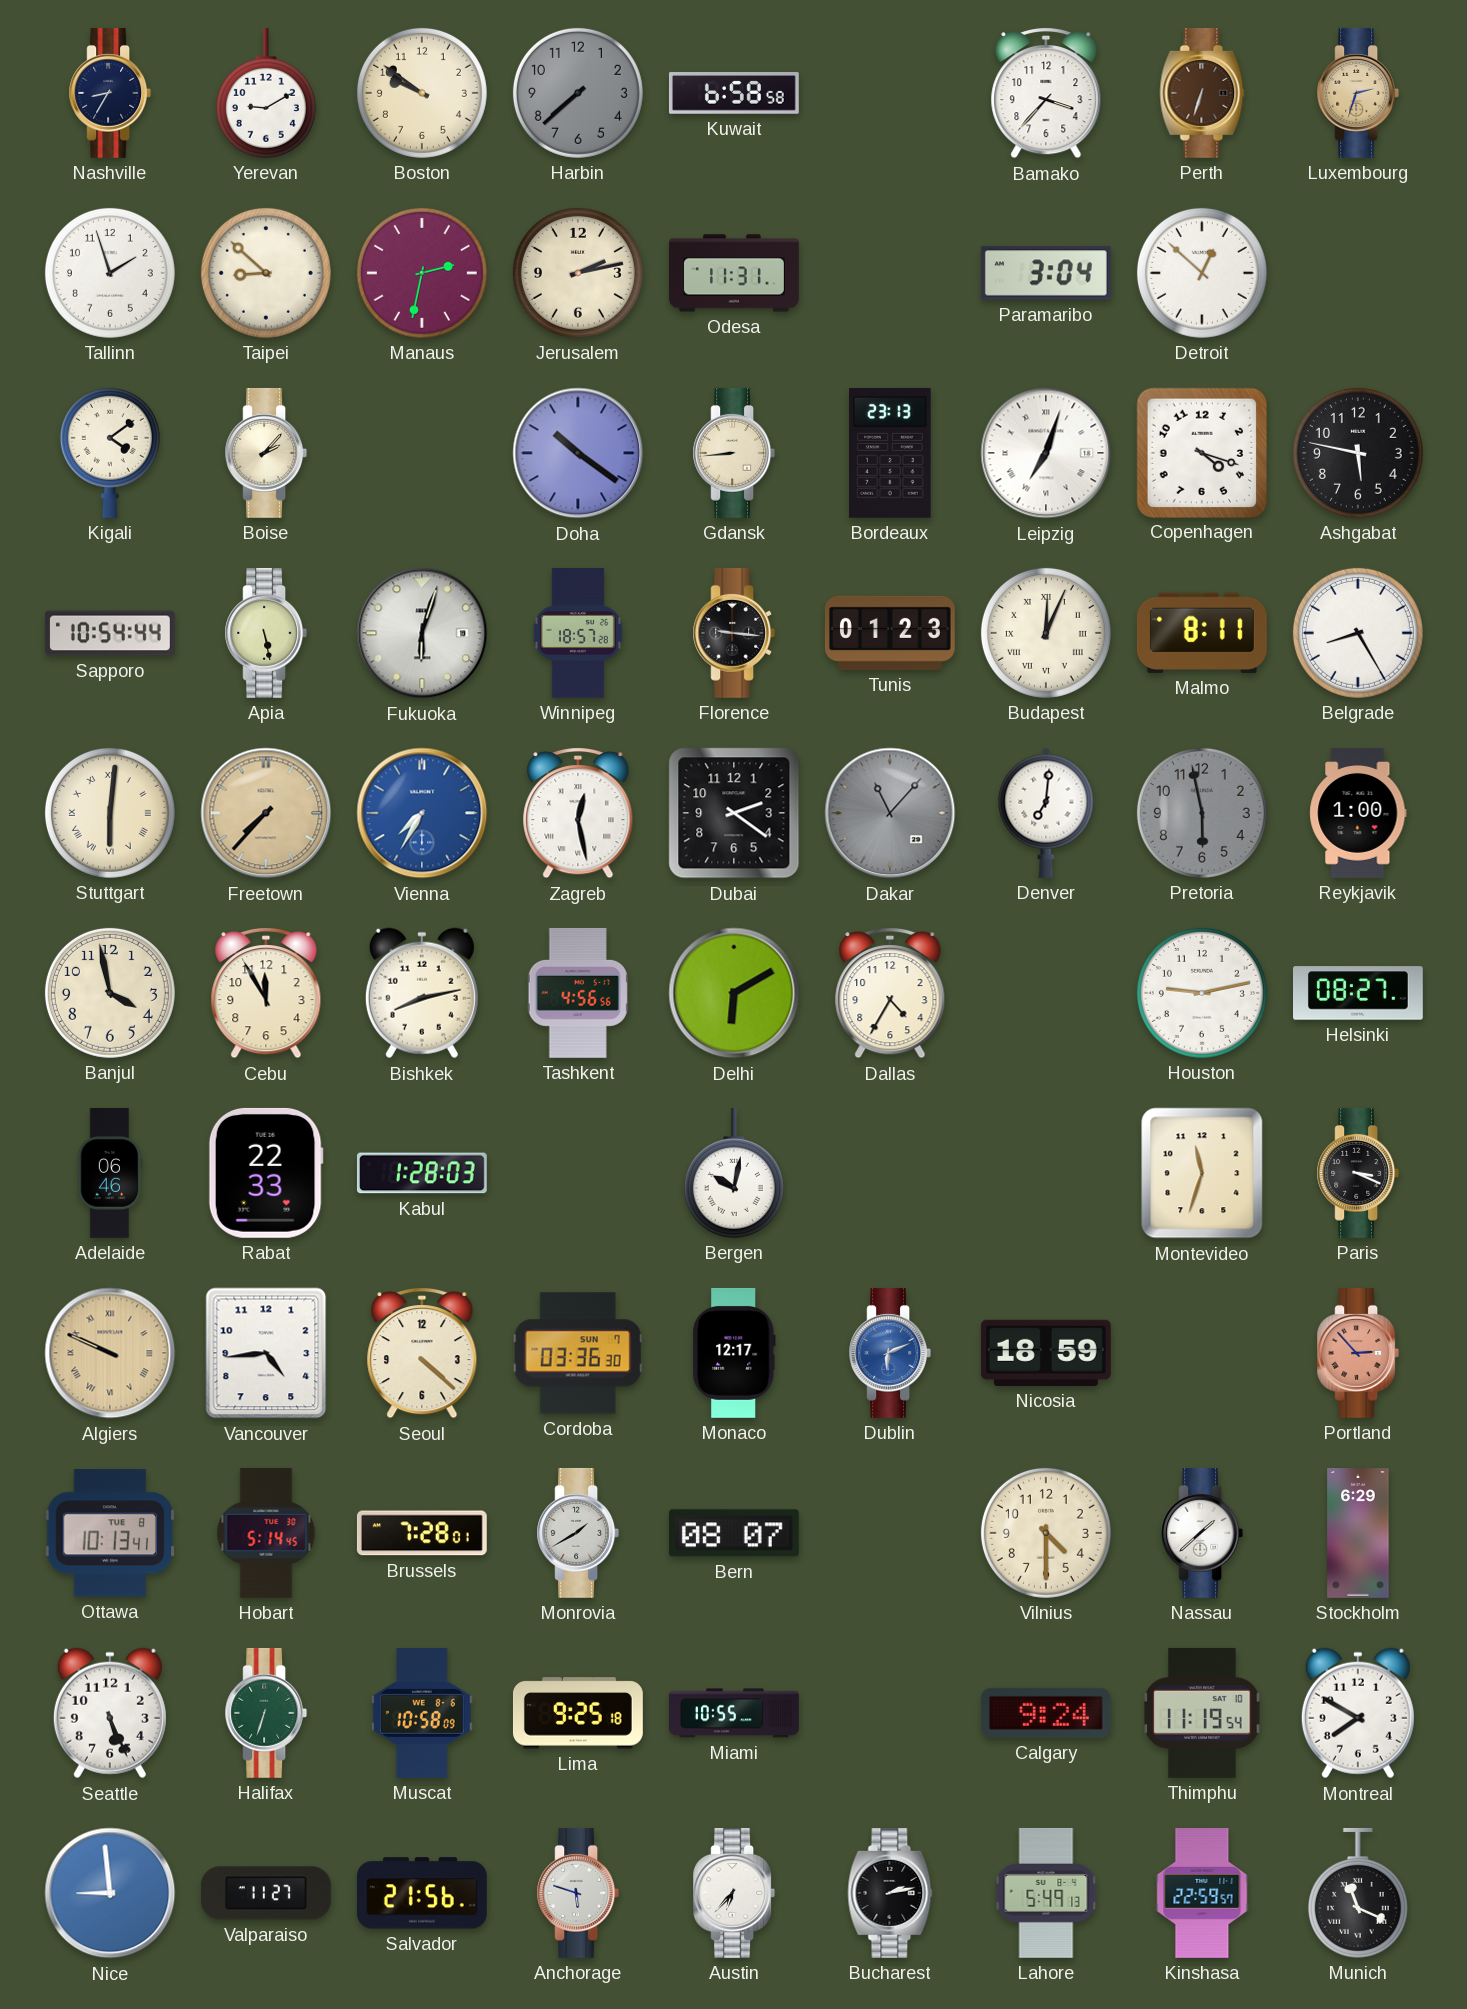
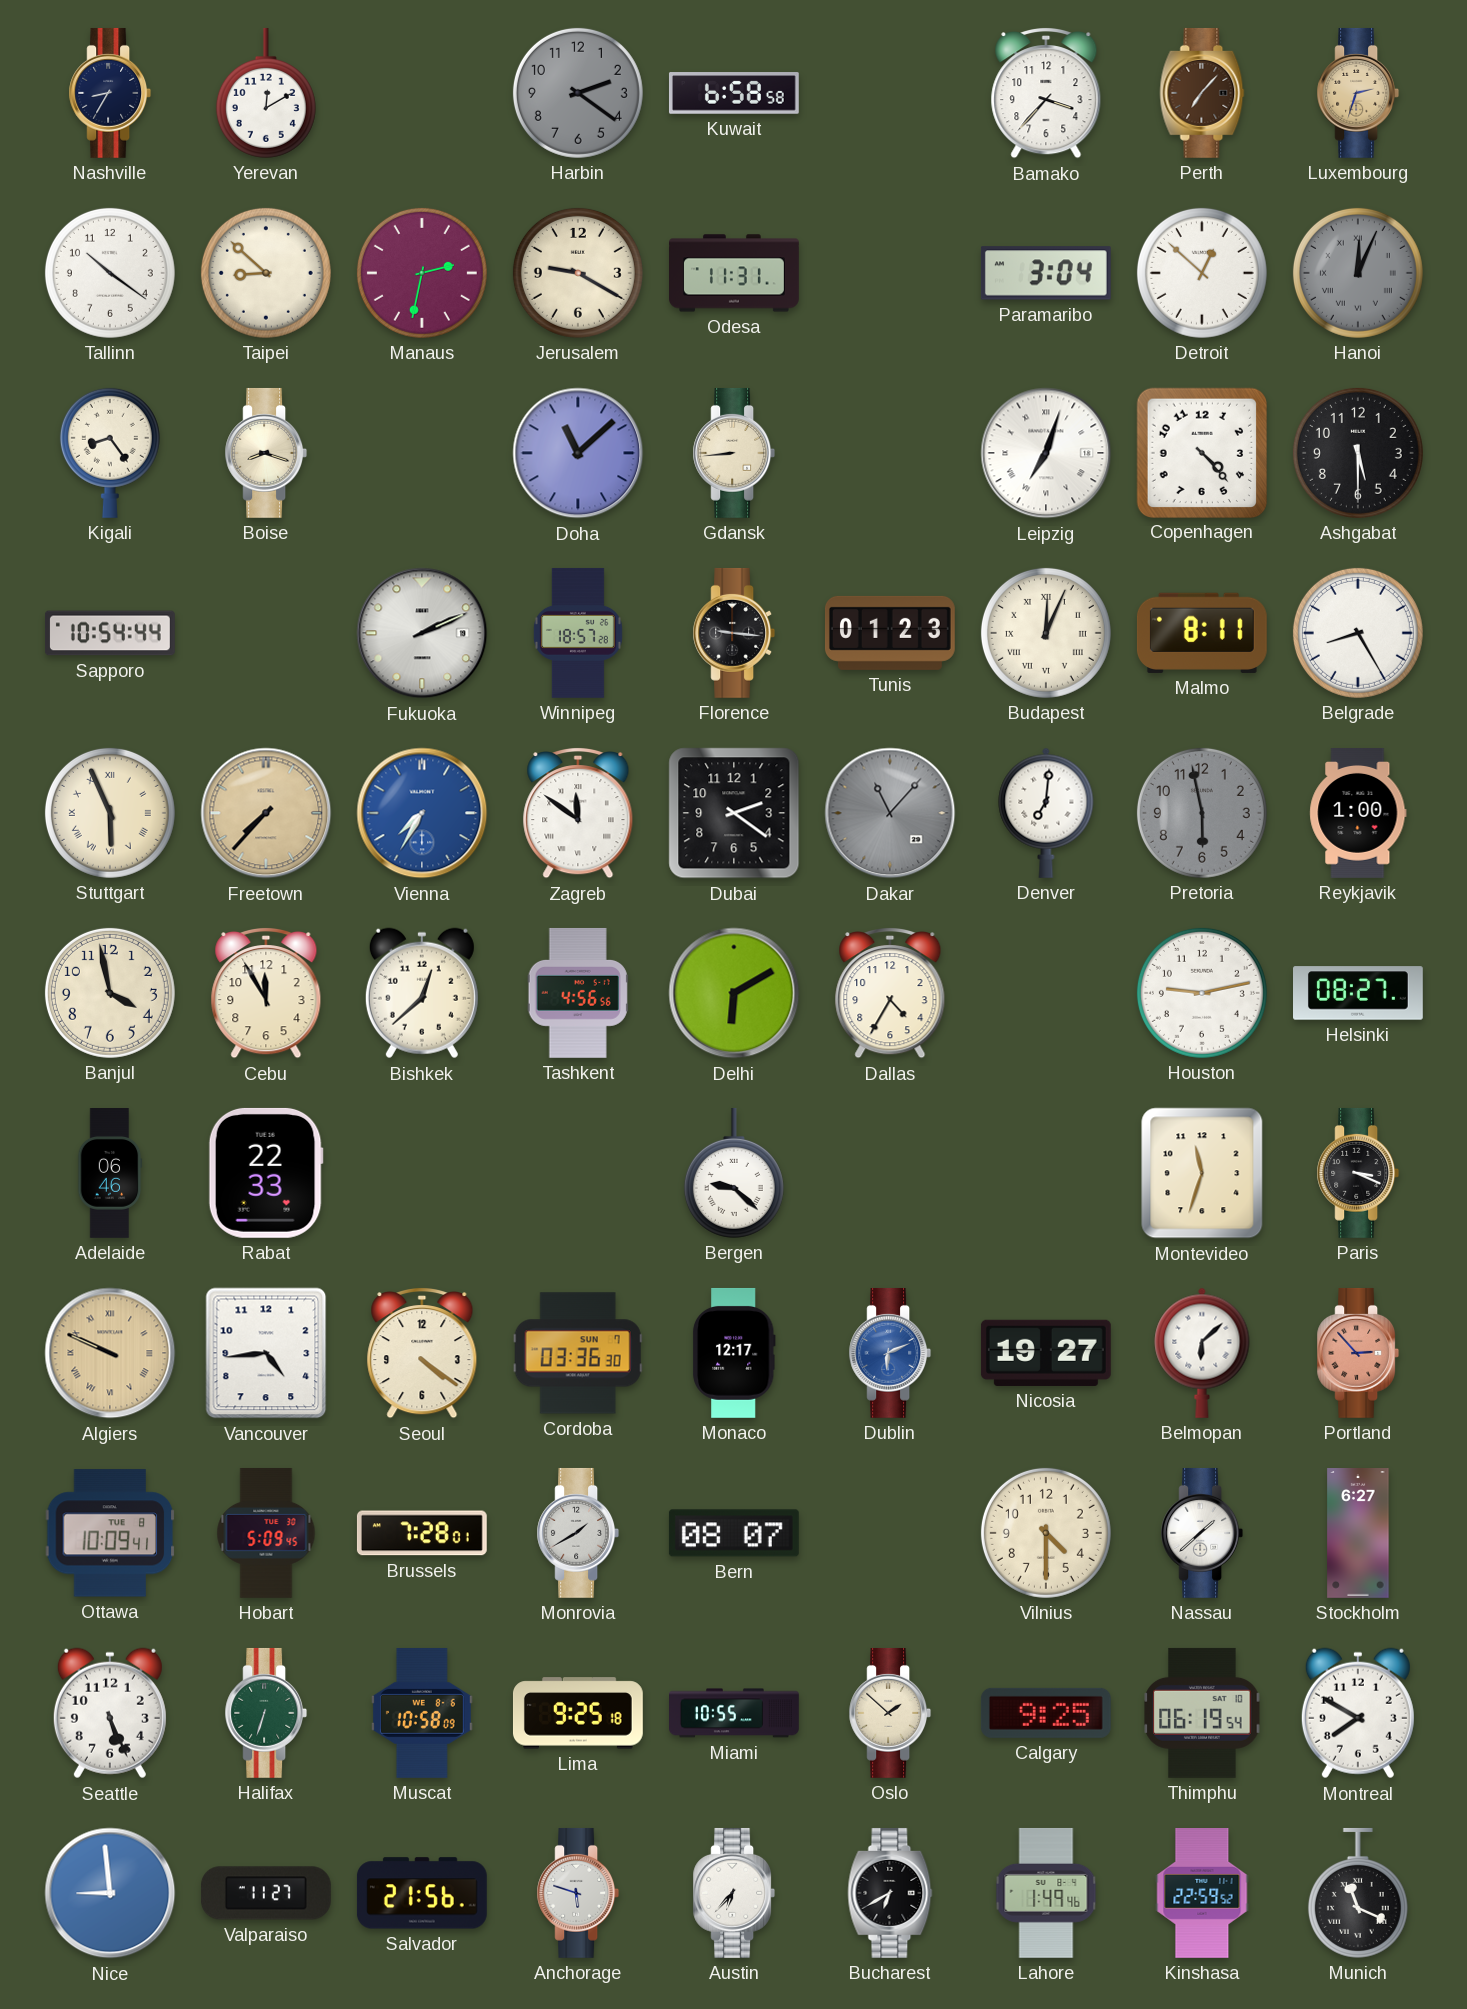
Yerevan: 9:10 -> 12:10
Boston: 9:51 -> none
Harbin: 7:38 -> 2:21
Perth: 6:33 -> 7:07
Tallinn: 1:57 -> 10:21
Jerusalem: 2:13 -> 9:20
Hanoi: none -> 12:04
Kigali: 4:09 -> 8:24
Boise: 2:07 -> 8:18
Doha: 10:21 -> 11:08
Bordeaux: 23:13 -> none
Copenhagen: 4:18 -> 4:23
Ashgabat: 5:47 -> 5:30
Apia: 5:28 -> none
Fukuoka: 6:03 -> 2:11
Stuttgart: 6:01 -> 5:56
Zagreb: 12:28 -> 11:51
Bishkek: 8:13 -> 12:38
Kabul: 1:28 -> none
Bergen: 10:02 -> 9:22
Seoul: 4:22 -> 4:21
Nicosia: 18:59 -> 19:27
Belmopan: none -> 6:08
Ottawa: 10:13 -> 10:09
Hobart: 5:14 -> 5:09
Stockholm: 6:29 -> 6:27
Oslo: none -> 1:52
Calgary: 9:24 -> 9:25
Thimphu: 11:19 -> 06:19
Bucharest: 2:13 -> 6:40
Lahore: 5:49 -> 1:49
Kinshasa: 22:59:57 -> 22:59:52
